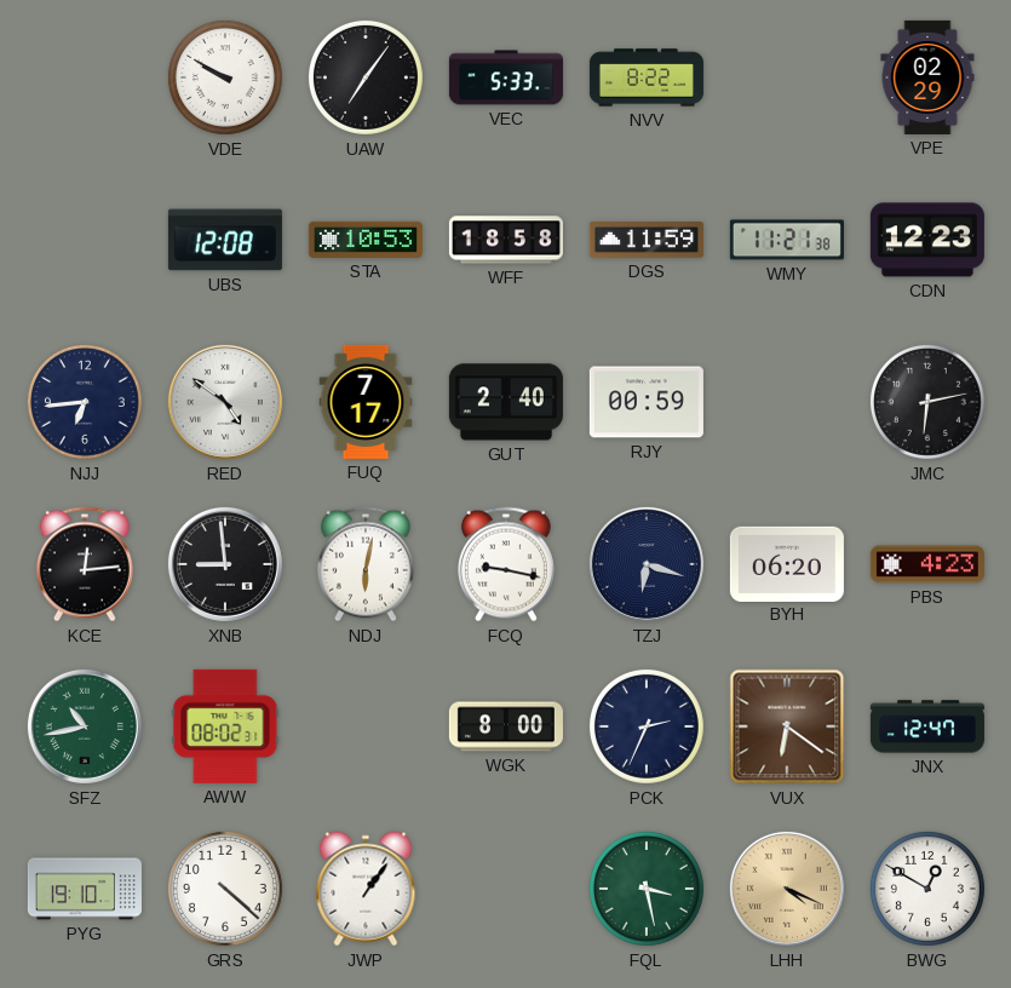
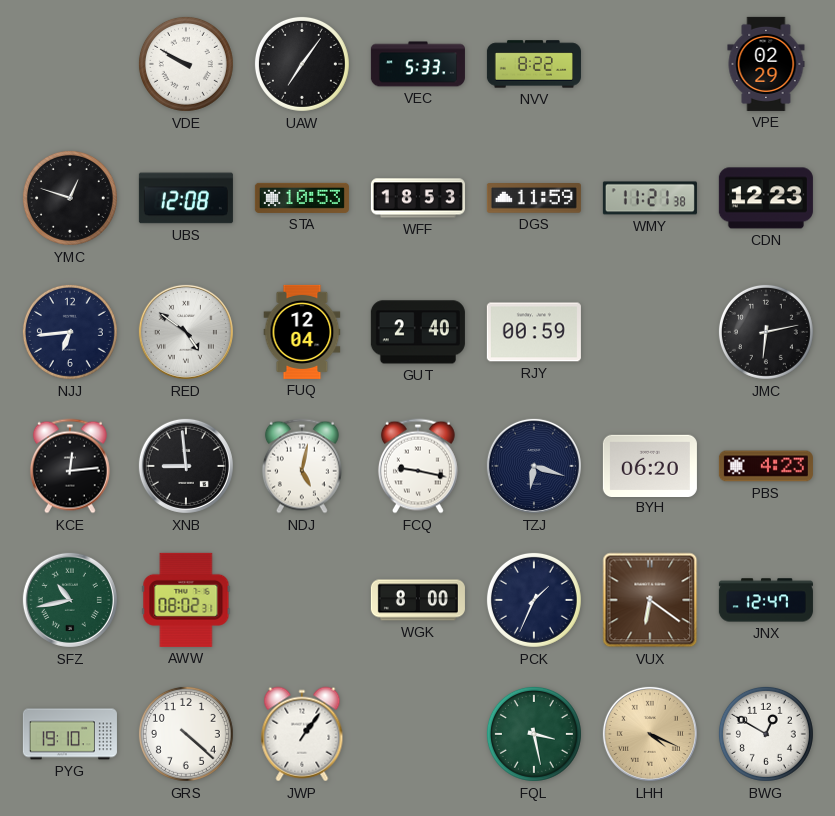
YMC: none -> 12:48
WFF: 18:58 -> 18:53
FUQ: 7:17 -> 12:04
NDJ: 6:02 -> 5:02
PCK: 2:34 -> 1:34
